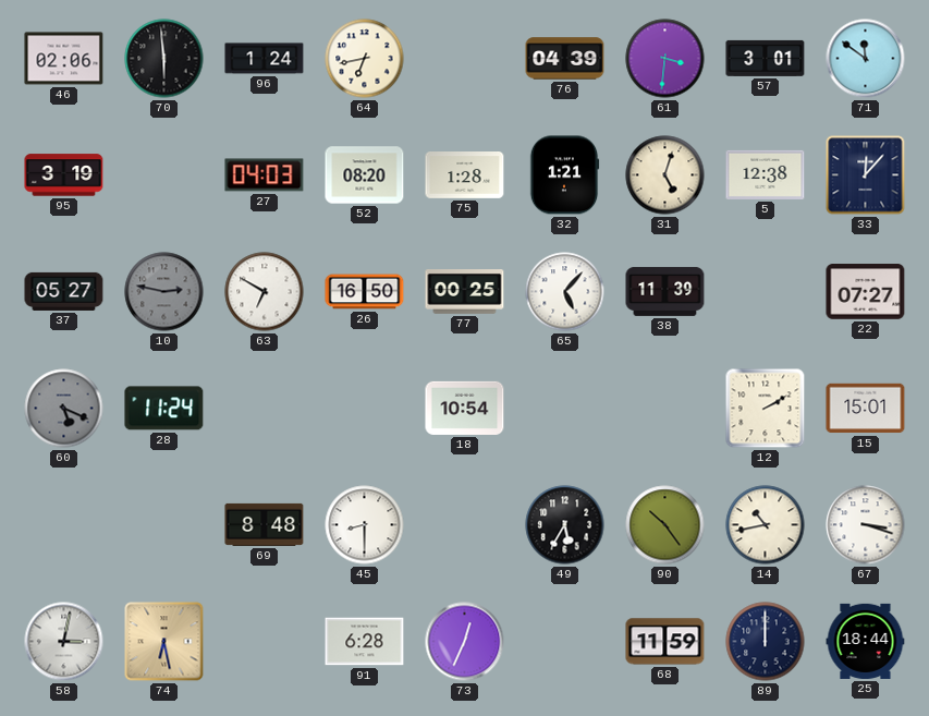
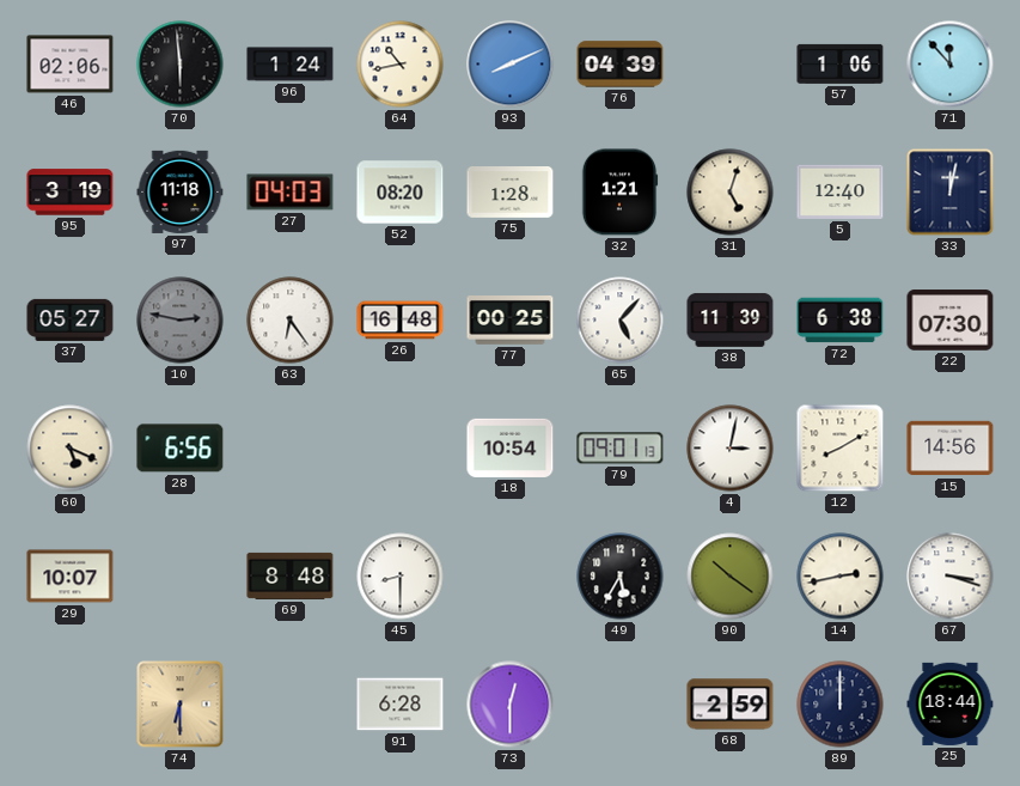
64: 6:43 -> 10:43
93: none -> 8:11
61: 3:31 -> none
57: 3:01 -> 1:06
71: 11:51 -> 11:53
97: none -> 11:18
5: 12:38 -> 12:40
33: 12:07 -> 12:02
63: 6:50 -> 6:24
26: 16:50 -> 16:48
72: none -> 6:38
22: 07:27 -> 07:30
60 dial: grey -> cream
28: 11:24 -> 6:56
79: none -> 09:01
4: none -> 3:02
12: 2:10 -> 8:10
15: 15:01 -> 14:56
29: none -> 10:07
90: 10:24 -> 10:21
14: 10:43 -> 2:43
58: 3:02 -> none
74: 6:28 -> 6:30
73: 12:34 -> 12:30
68: 11:59 -> 2:59
